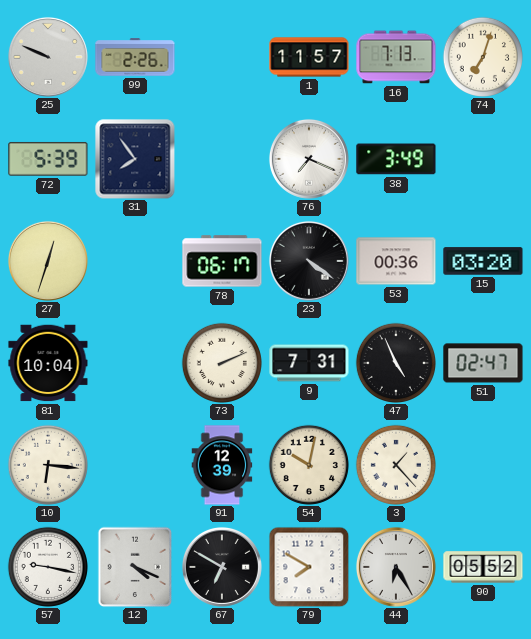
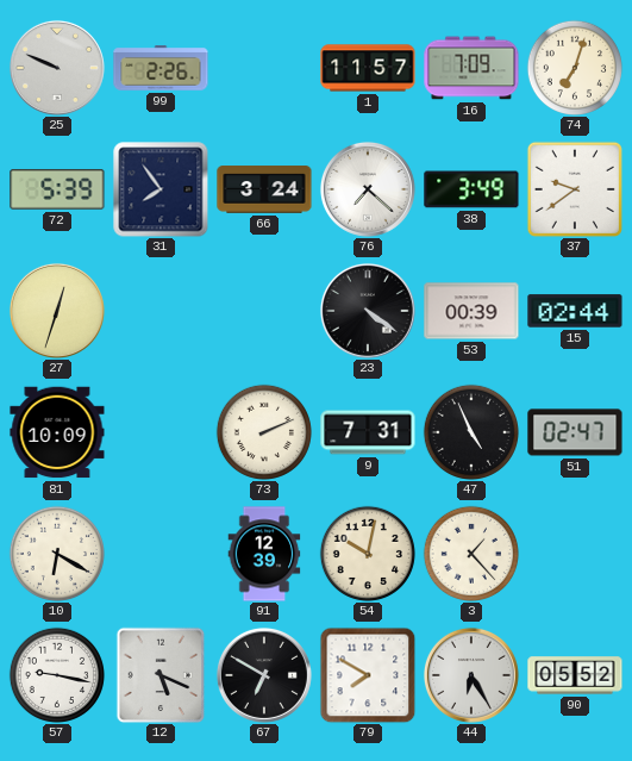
16: 7:13 -> 7:09
66: none -> 3:24
76: 7:19 -> 7:22
37: none -> 9:39
78: 06:17 -> none
53: 00:36 -> 00:39
15: 03:20 -> 02:44
81: 10:04 -> 10:09
10: 6:16 -> 6:20
12: 4:19 -> 5:19
